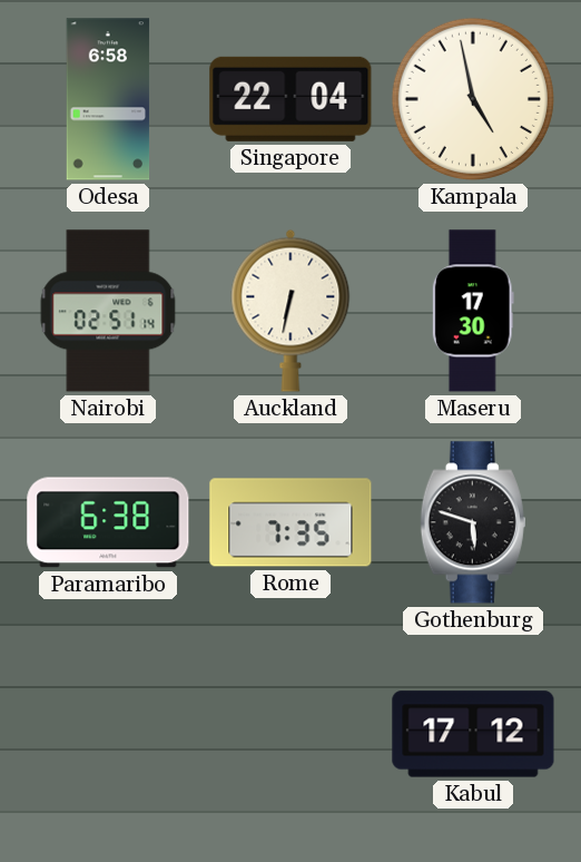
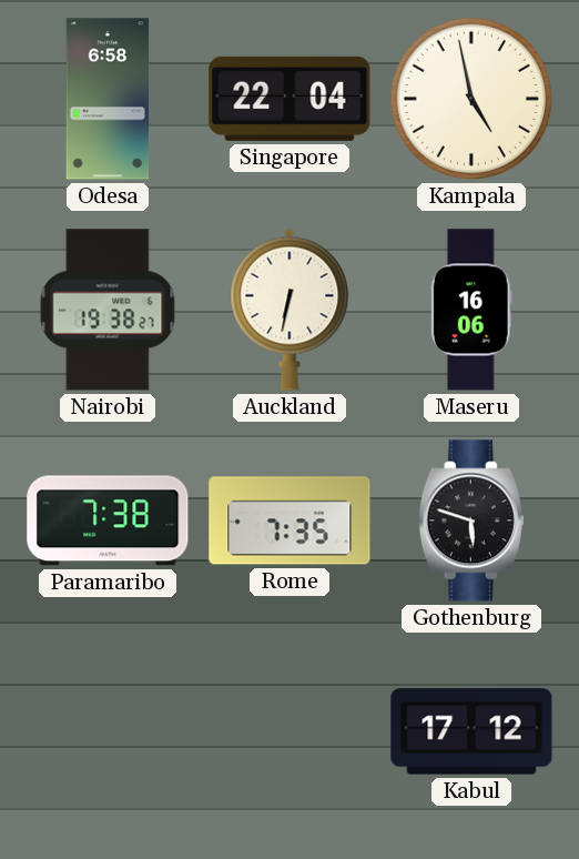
Nairobi: 02:51 -> 19:38
Maseru: 17:30 -> 16:06
Paramaribo: 6:38 -> 7:38
